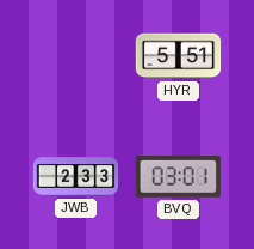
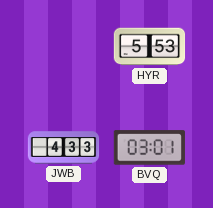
HYR: 5:51 -> 5:53
JWB: 2:33 -> 4:33
